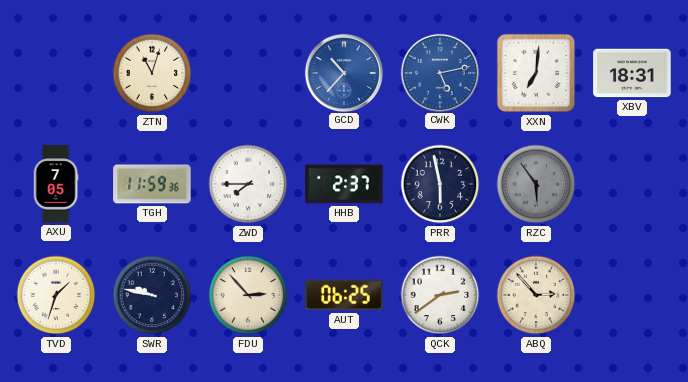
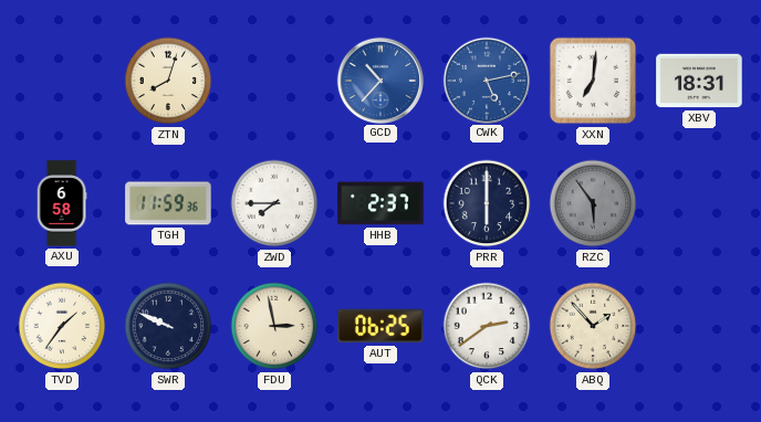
ZTN: 11:03 -> 8:03
AXU: 7:05 -> 6:58
PRR: 5:58 -> 6:00
TVD: 1:33 -> 1:36
SWR: 9:47 -> 9:49
FDU: 2:53 -> 2:58
ABQ: 2:53 -> 1:53
